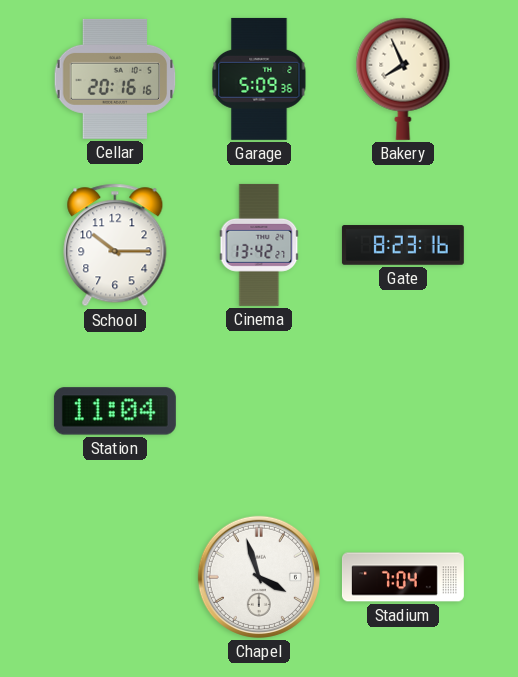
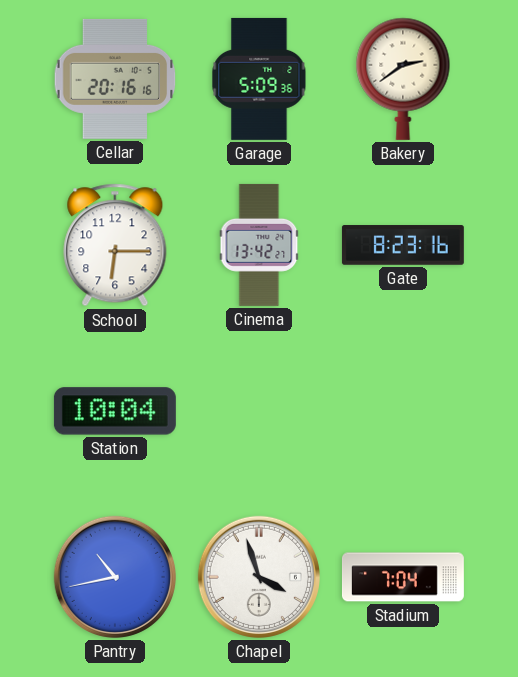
Bakery: 7:56 -> 2:39
School: 10:15 -> 6:15
Station: 11:04 -> 10:04
Pantry: none -> 10:43
